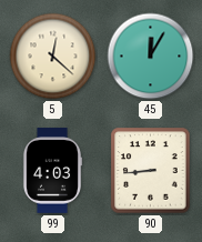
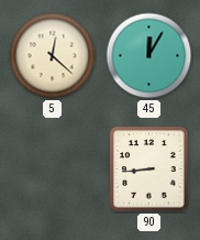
99: 4:03 -> none
